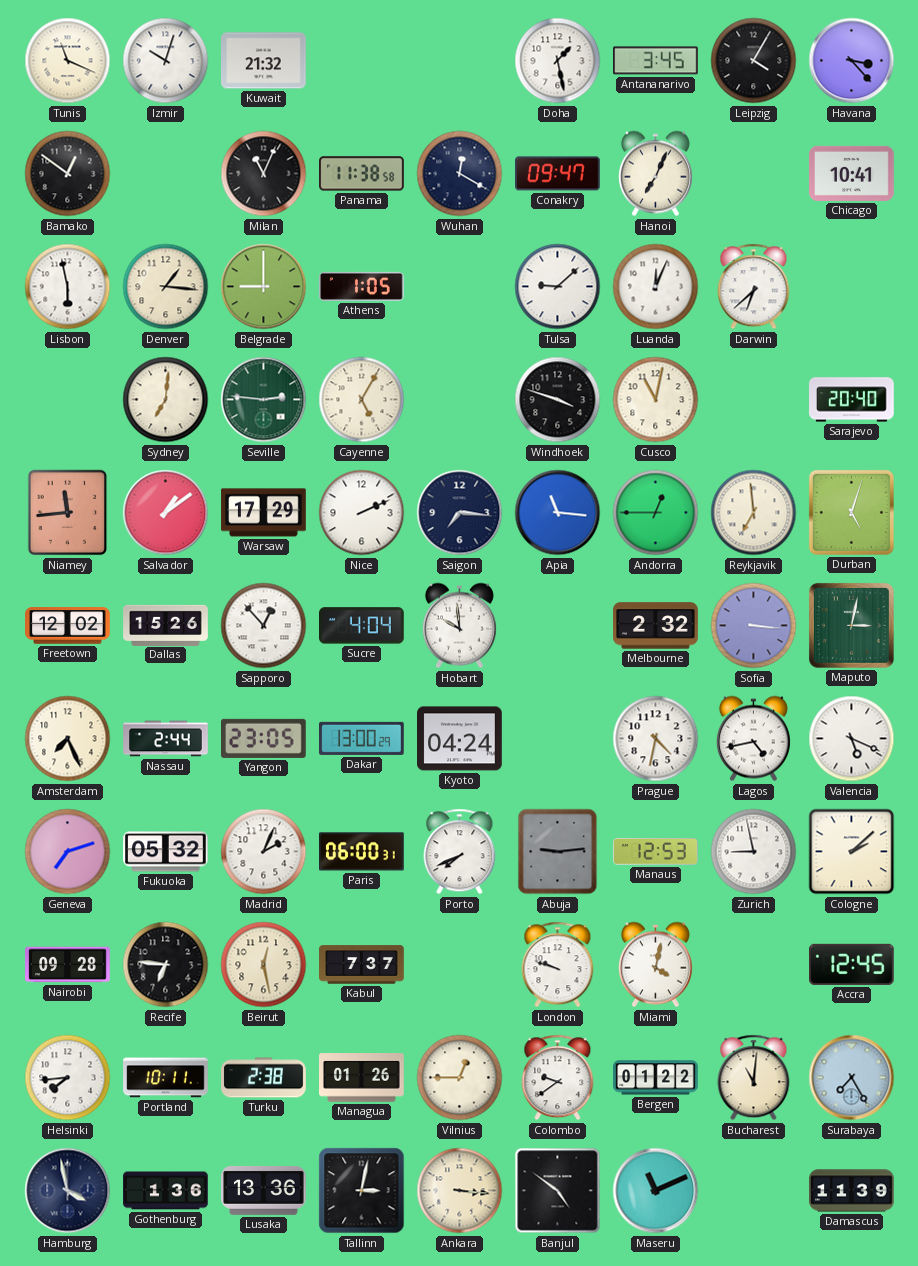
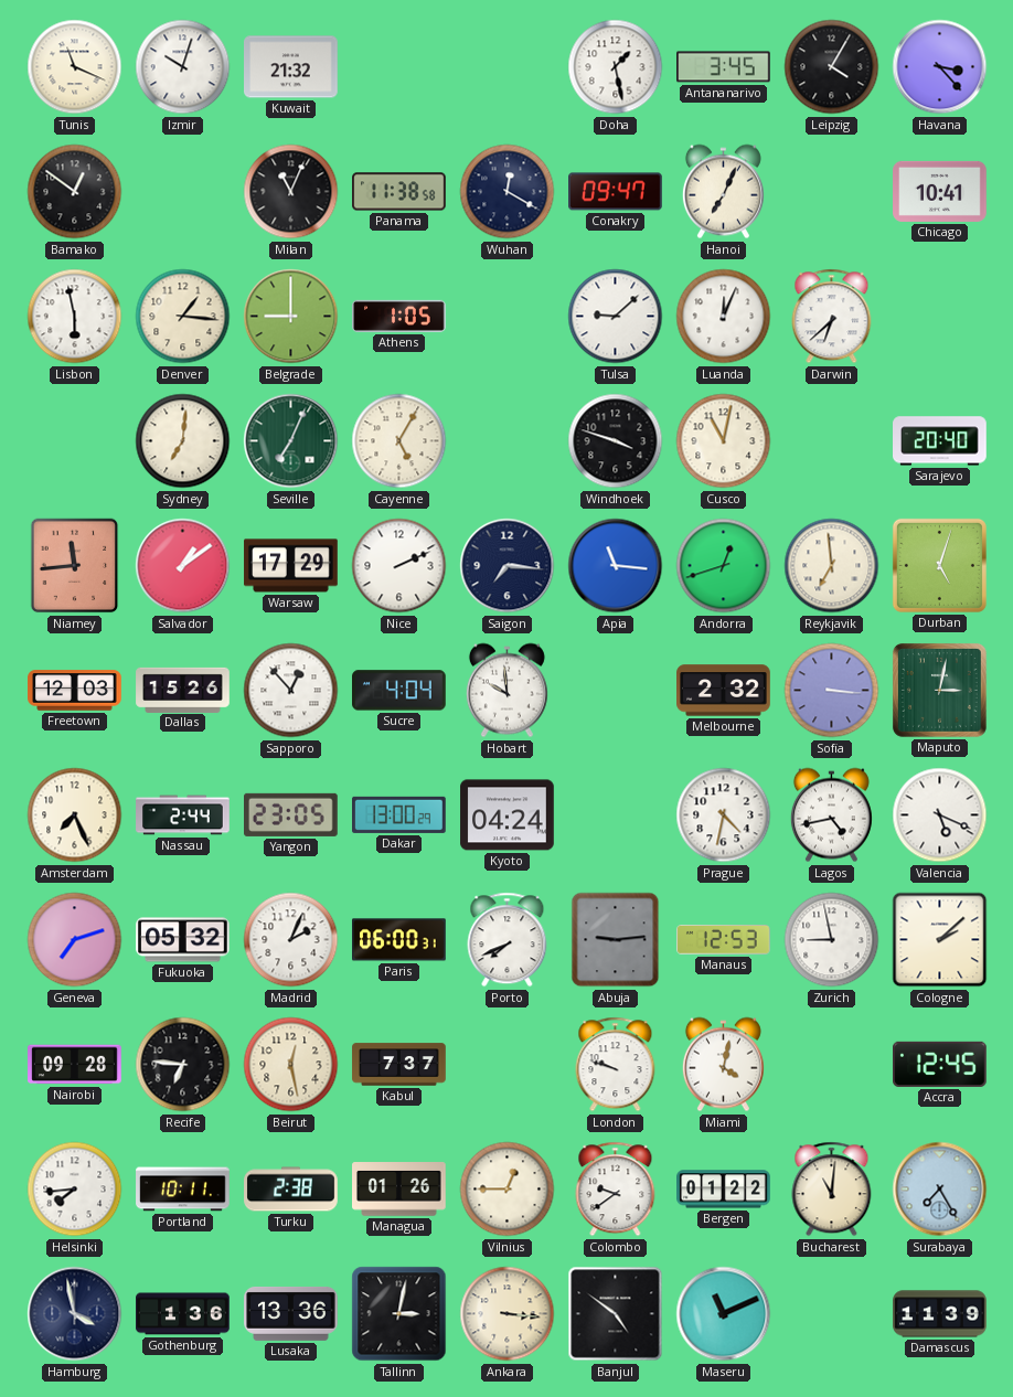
Seville: 2:46 -> 7:04
Andorra: 12:45 -> 12:42
Freetown: 12:02 -> 12:03
